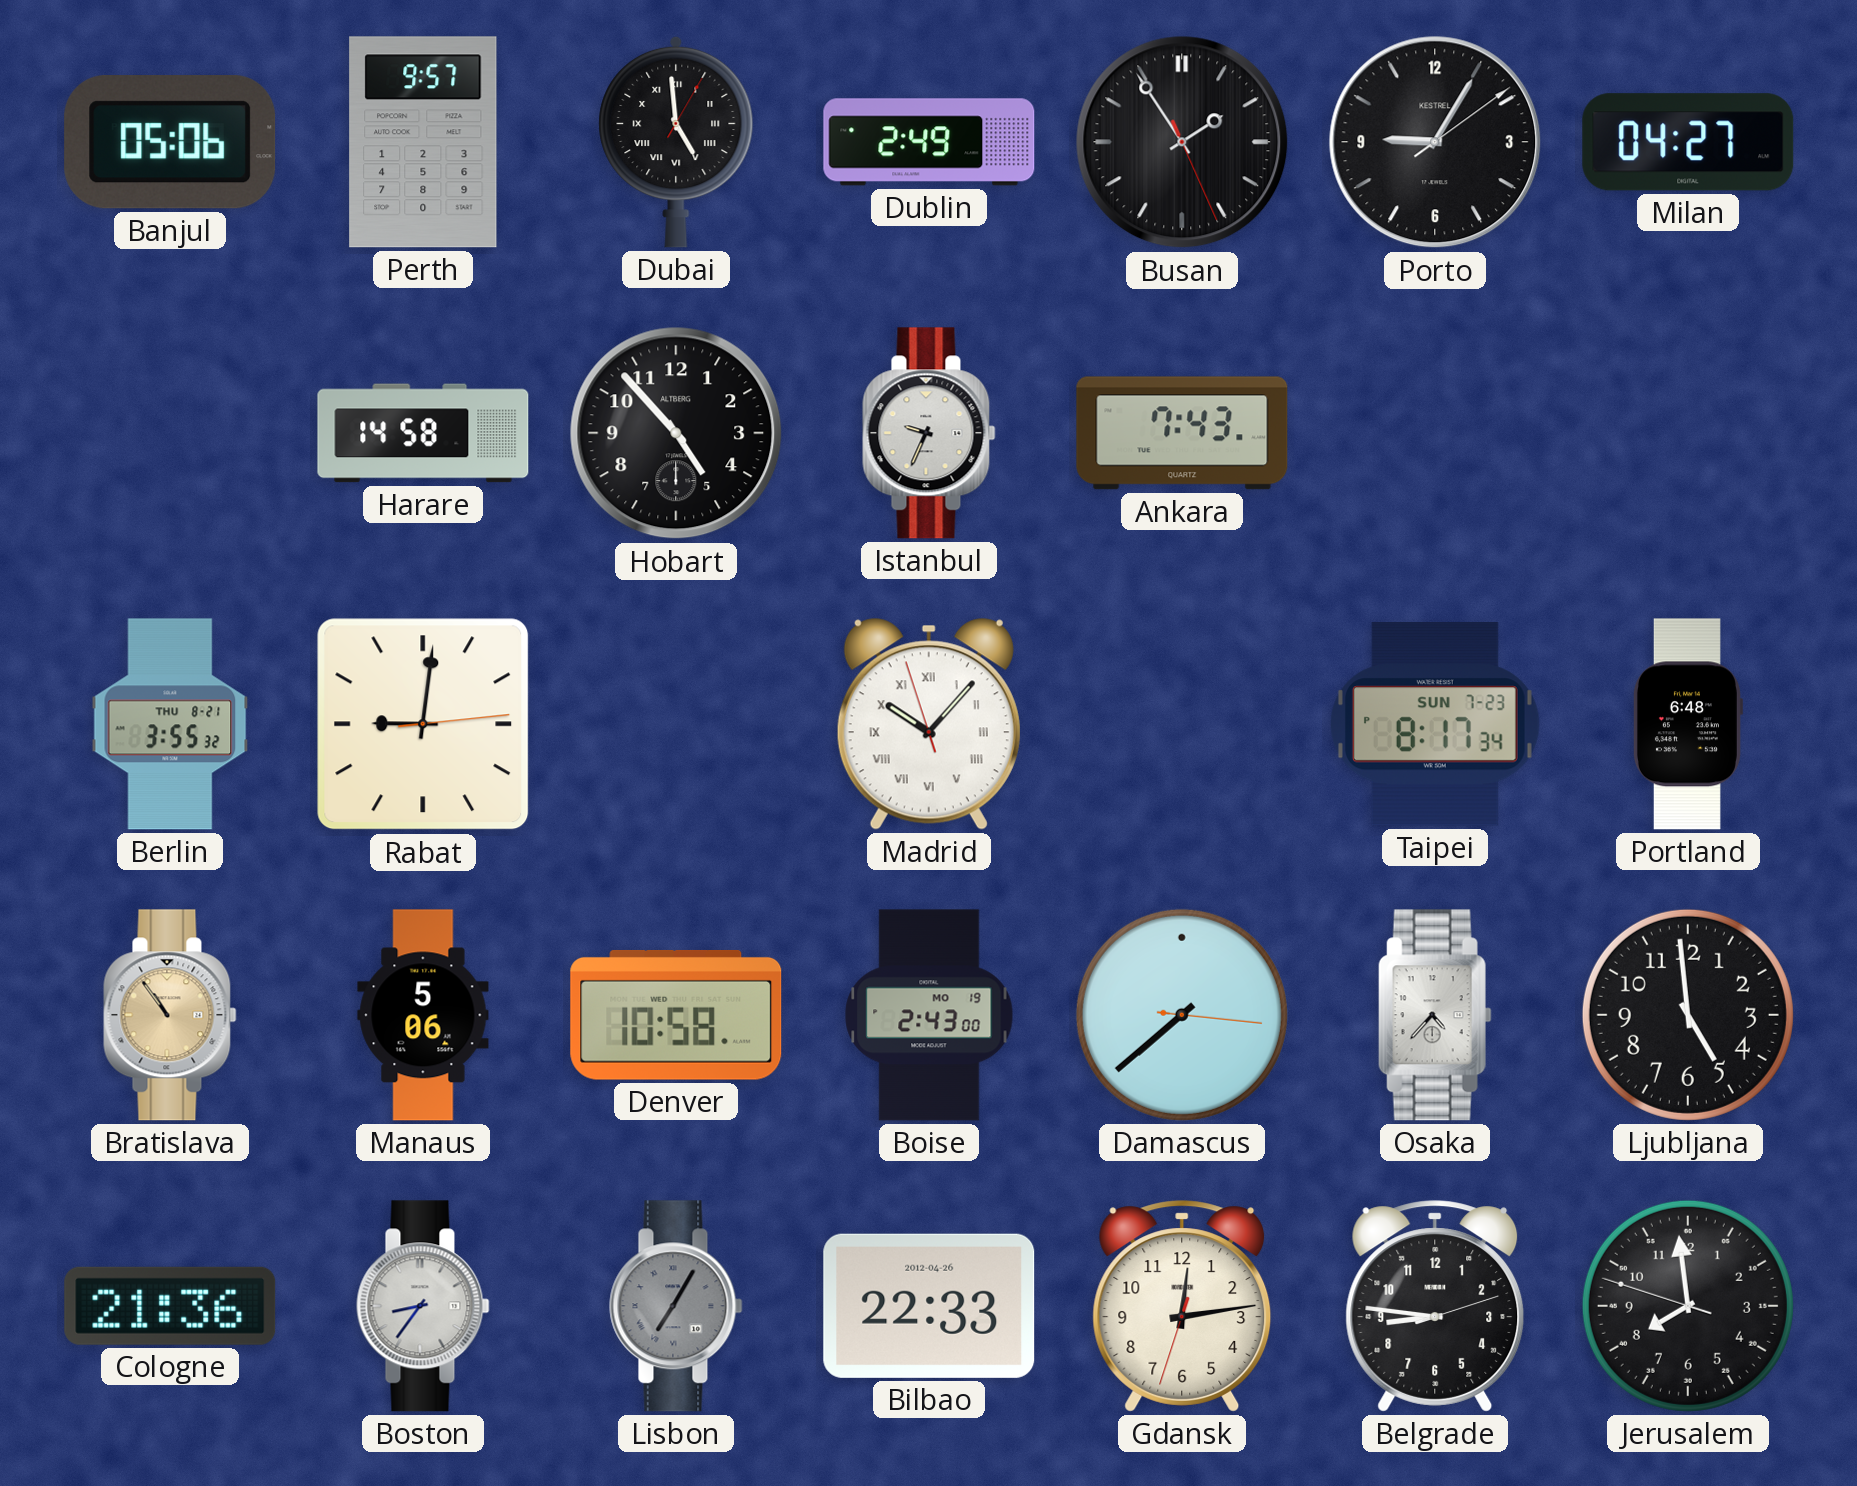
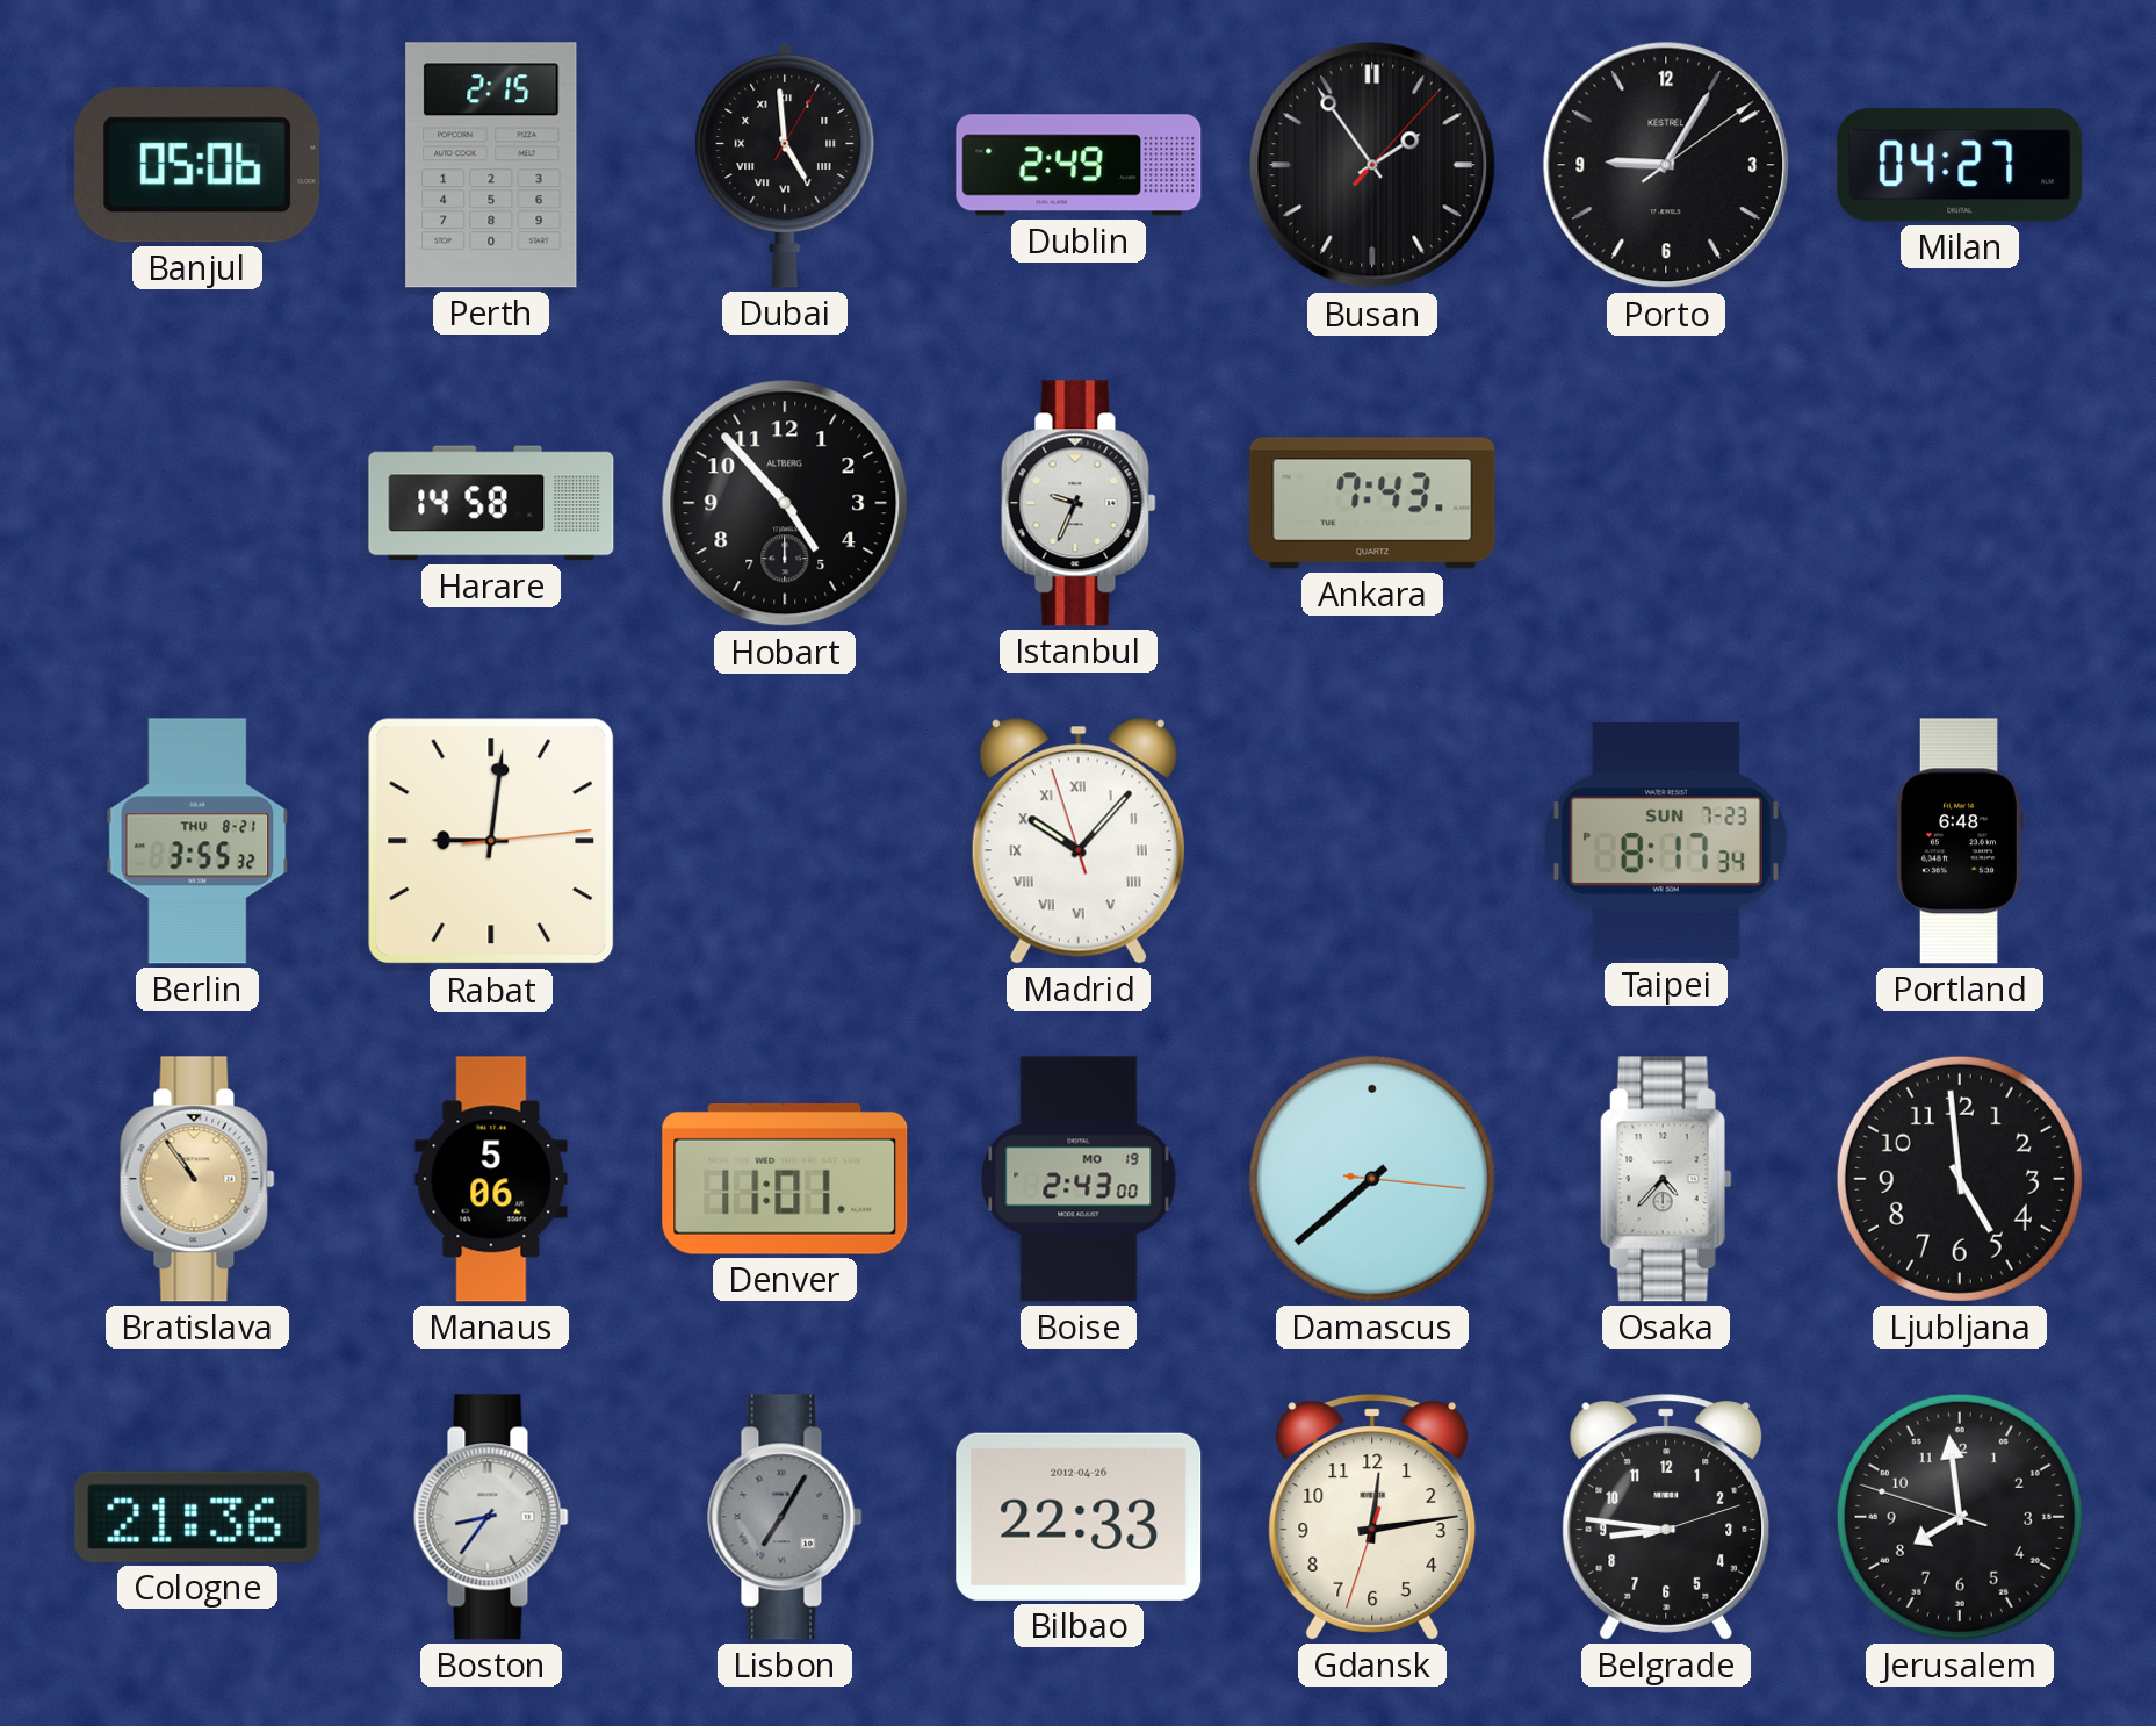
Perth: 9:57 -> 2:15
Busan: 1:54:26 -> 1:54:07
Denver: 10:58 -> 11:01
